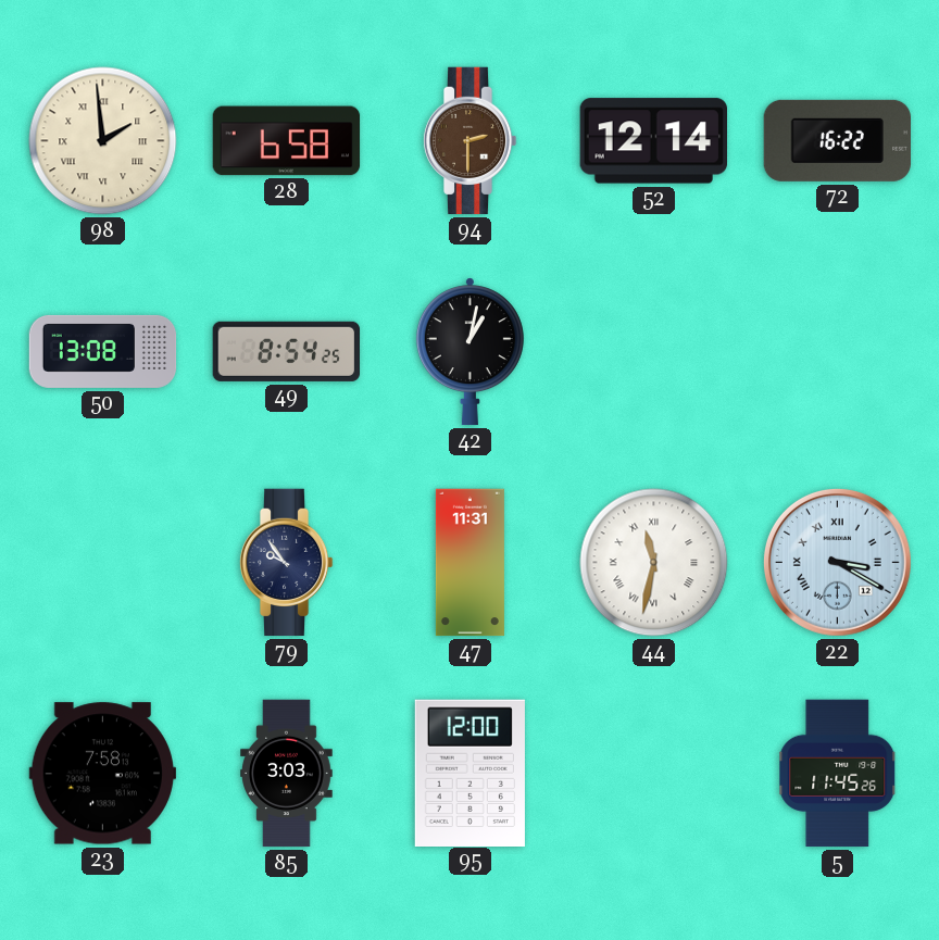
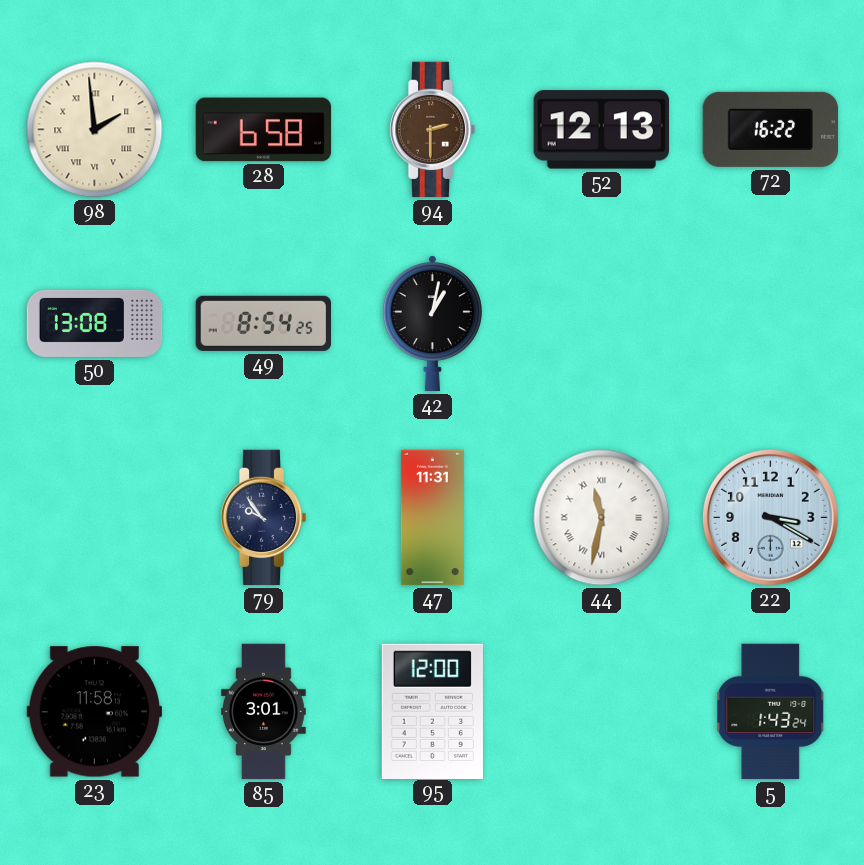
52: 12:14 -> 12:13
22 numerals: Roman -> Arabic
23: 7:58 -> 11:58
85: 3:03 -> 3:01
5: 11:45 -> 1:43
